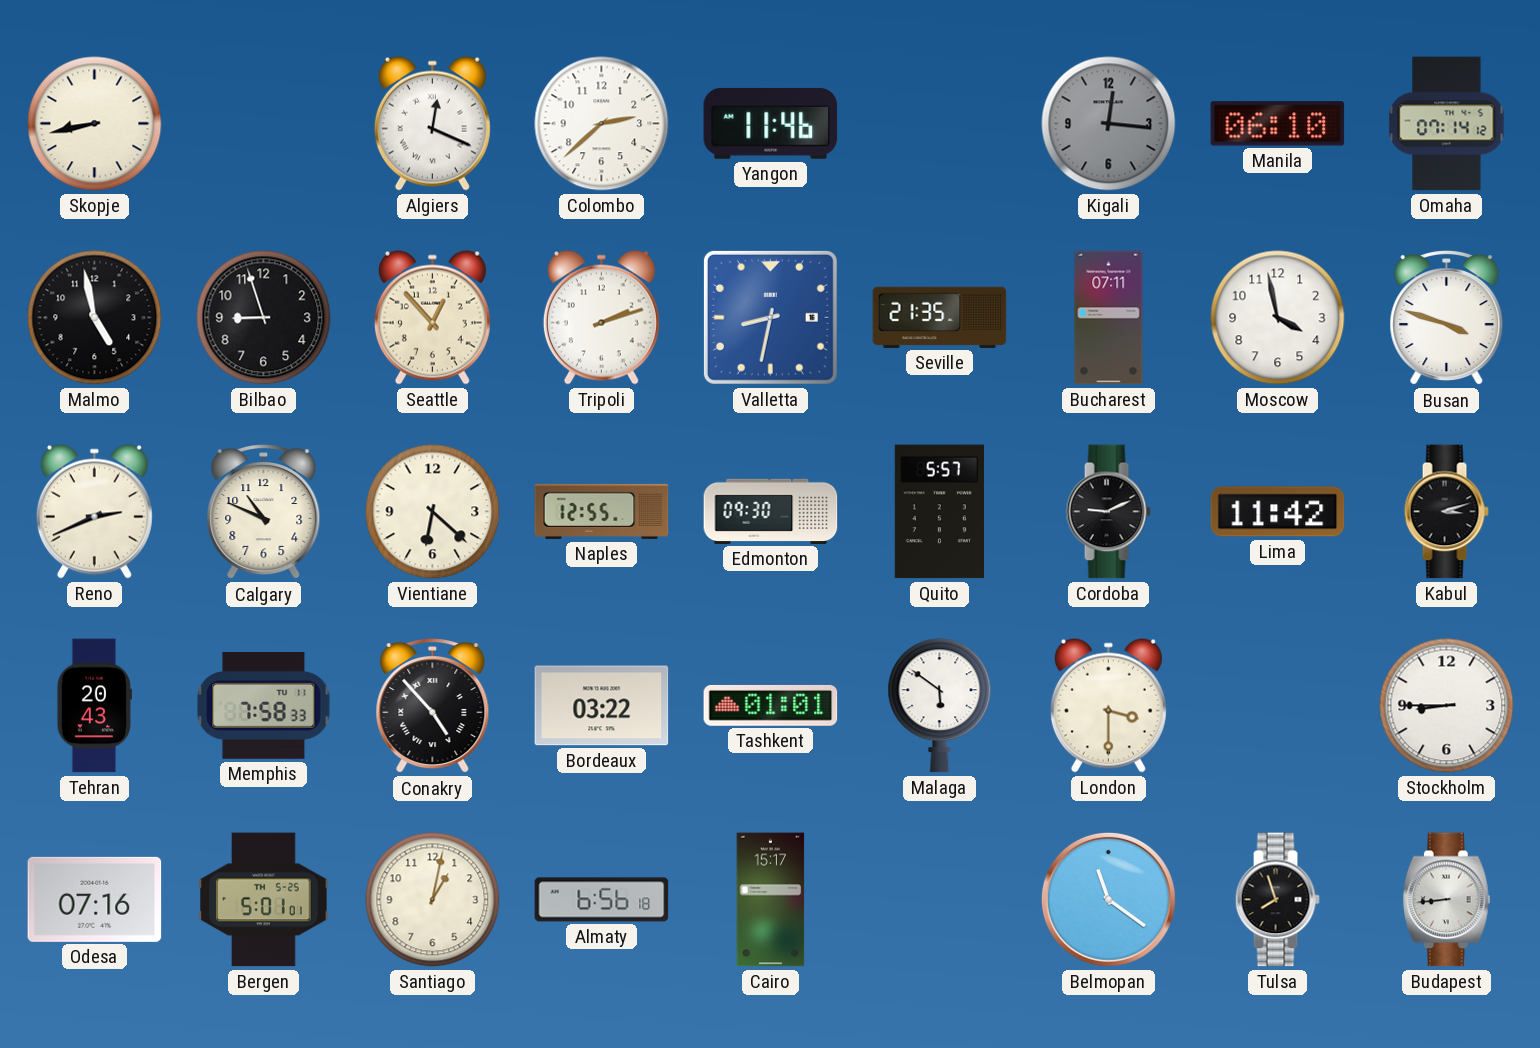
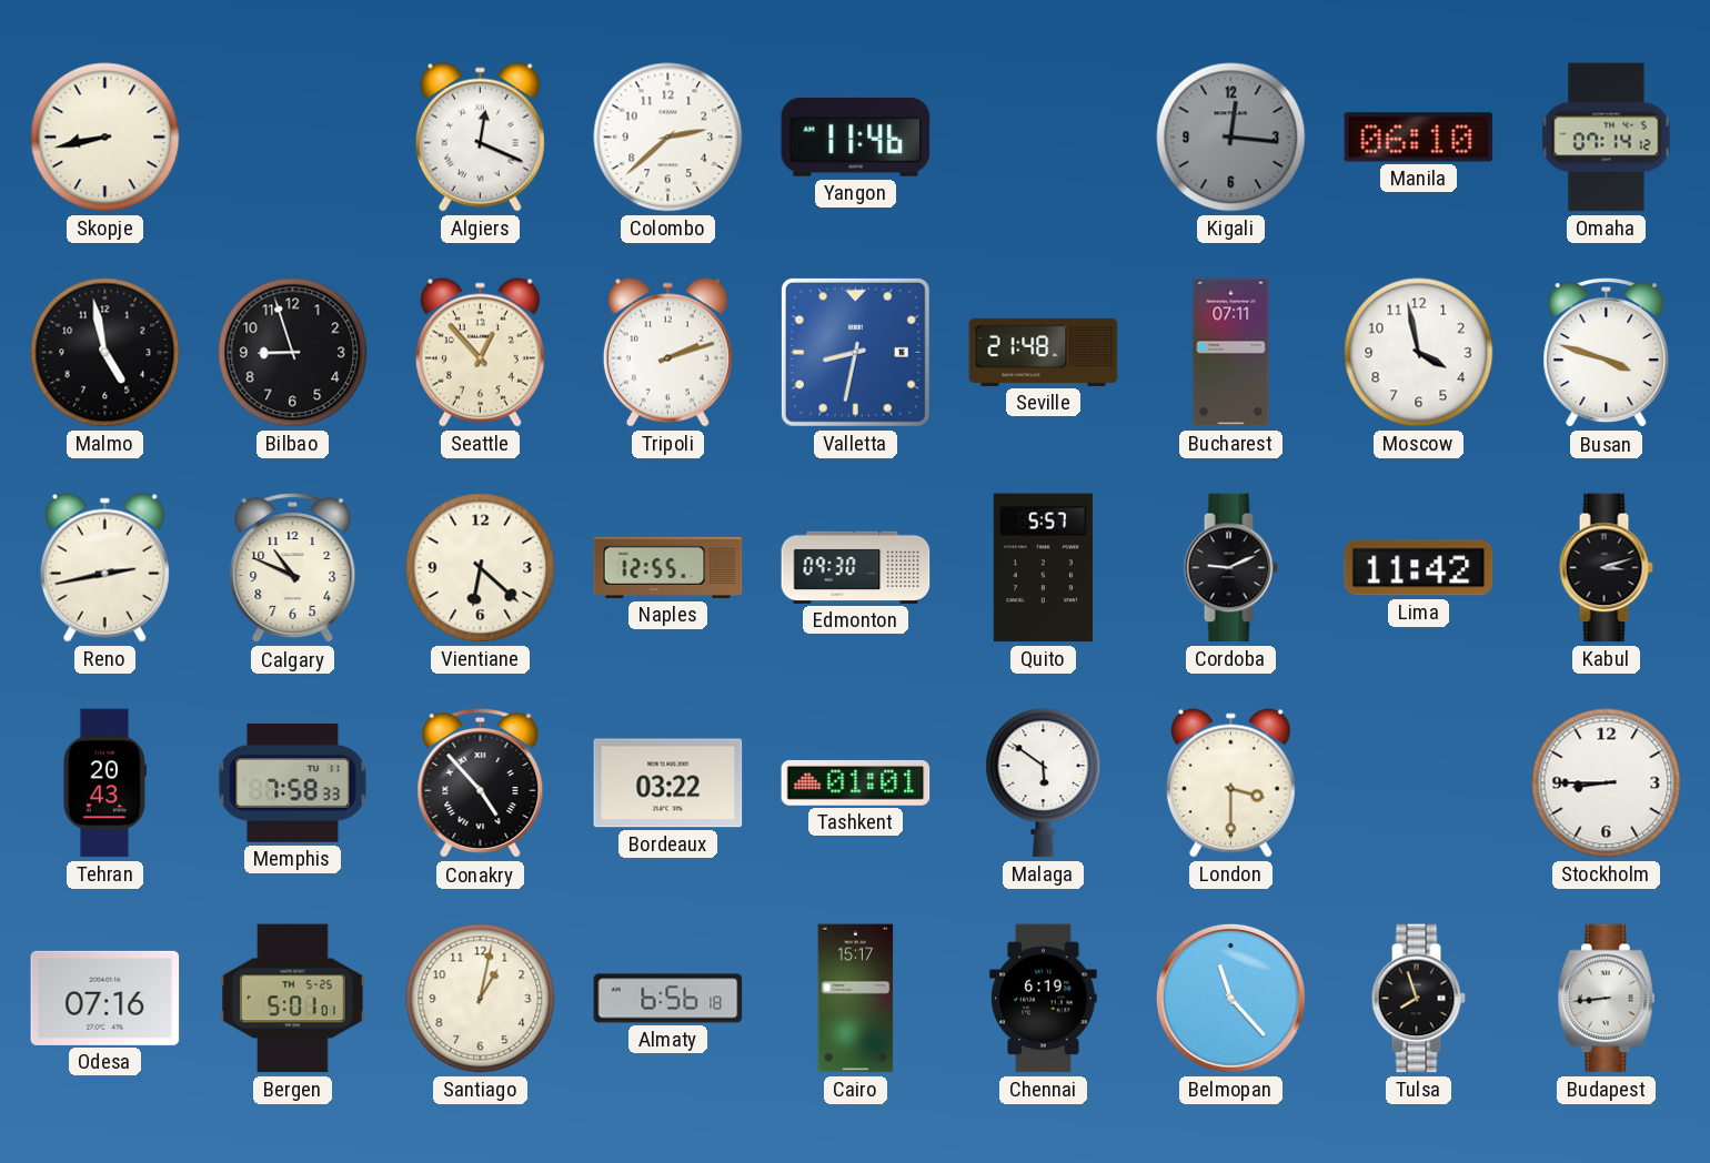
Seville: 21:35 -> 21:48
Reno: 2:41 -> 2:43
Chennai: none -> 6:19
Belmopan: 11:21 -> 11:23
